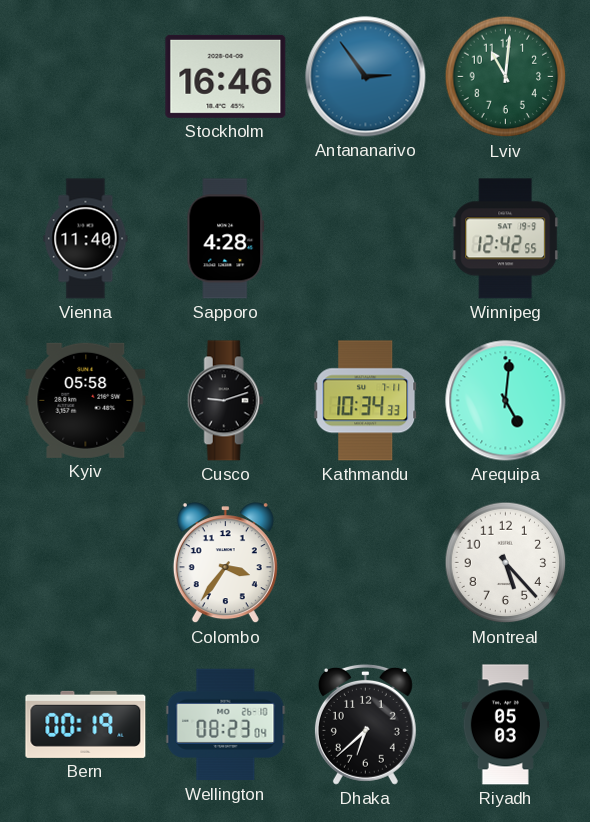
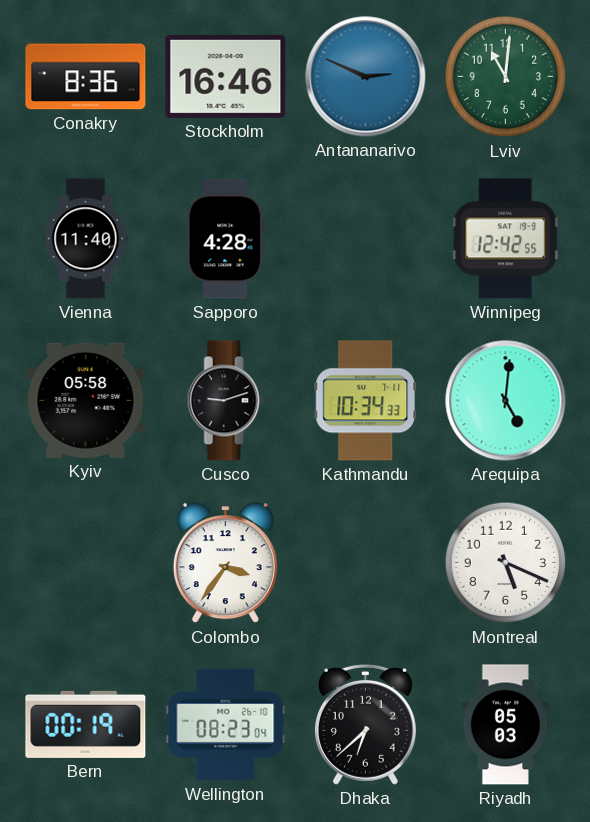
Conakry: none -> 8:36
Antananarivo: 2:54 -> 2:49
Montreal: 5:23 -> 5:19
